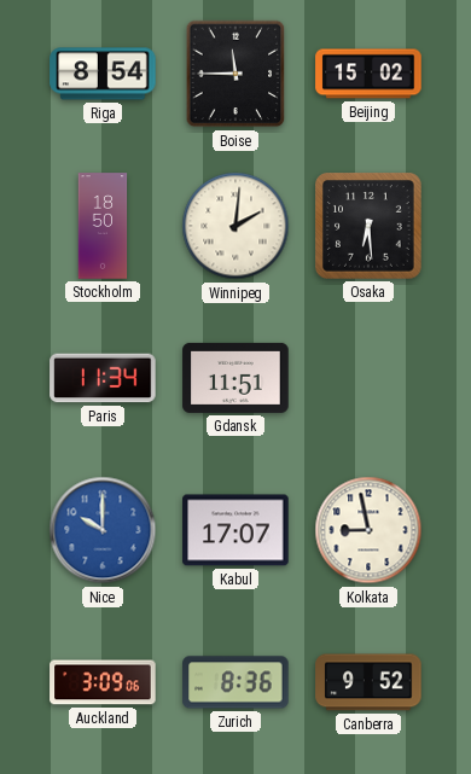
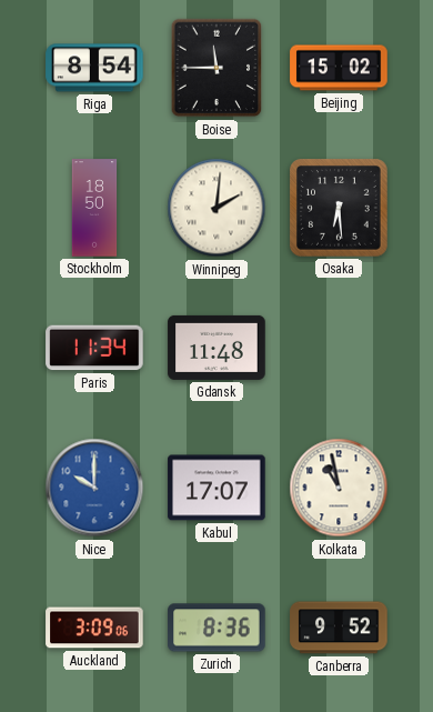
Gdansk: 11:51 -> 11:48
Kolkata: 8:58 -> 10:58
